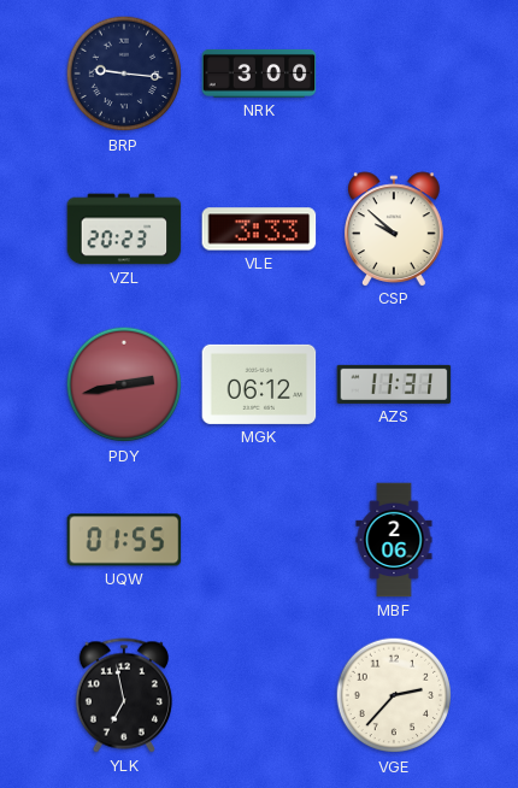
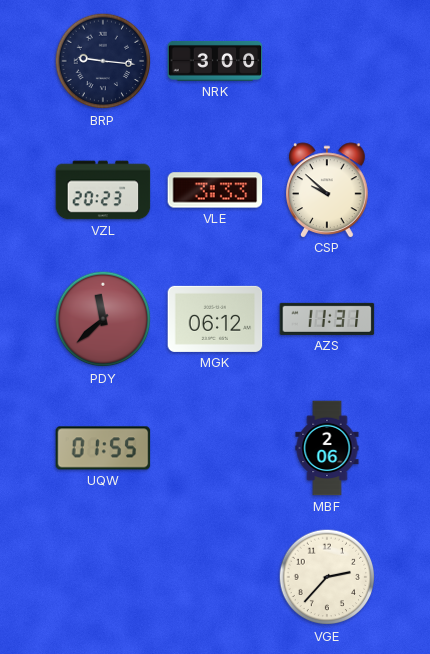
PDY: 2:43 -> 11:38
YLK: 6:58 -> none
